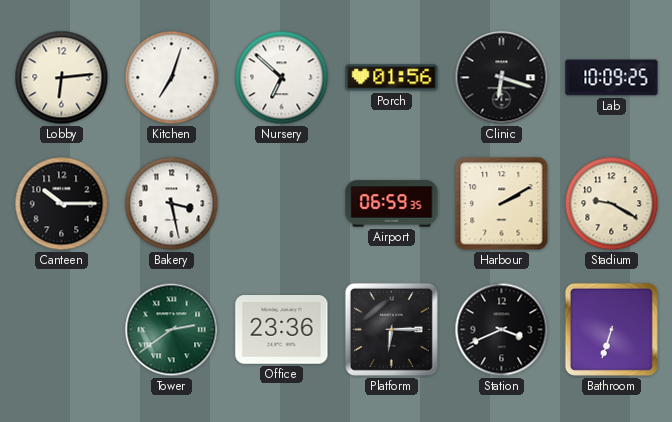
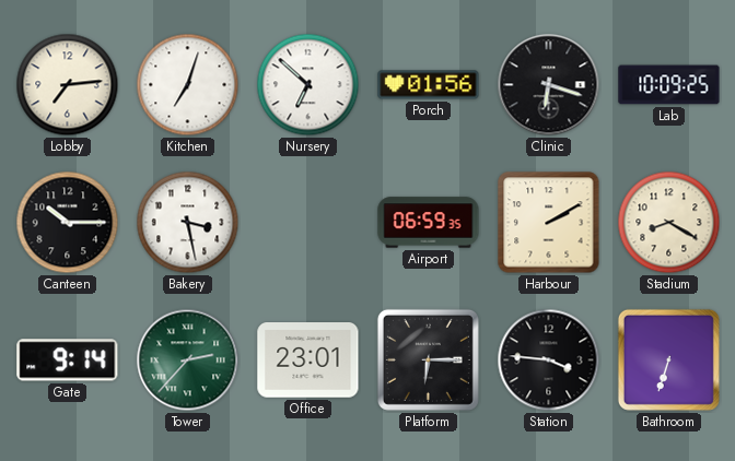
Lobby: 6:14 -> 7:14
Stadium: 9:20 -> 8:20
Gate: none -> 9:14
Tower: 2:39 -> 2:37
Office: 23:36 -> 23:01
Station: 3:41 -> 3:46
